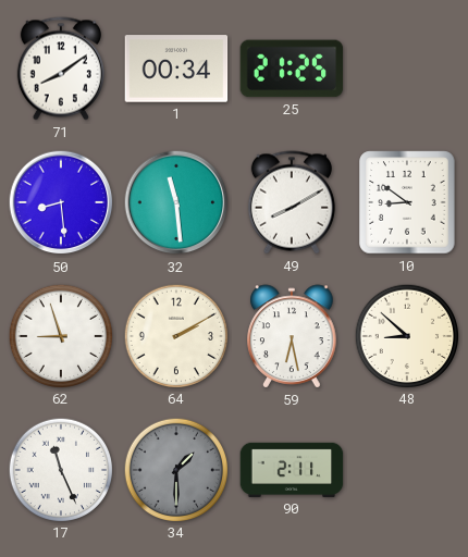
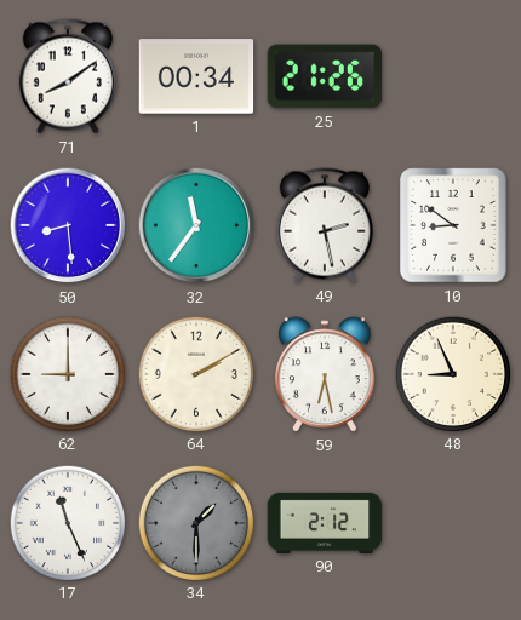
25: 21:25 -> 21:26
32: 11:29 -> 11:36
49: 8:10 -> 2:28
62: 8:57 -> 9:00
48: 8:52 -> 8:56
90: 2:11 -> 2:12
